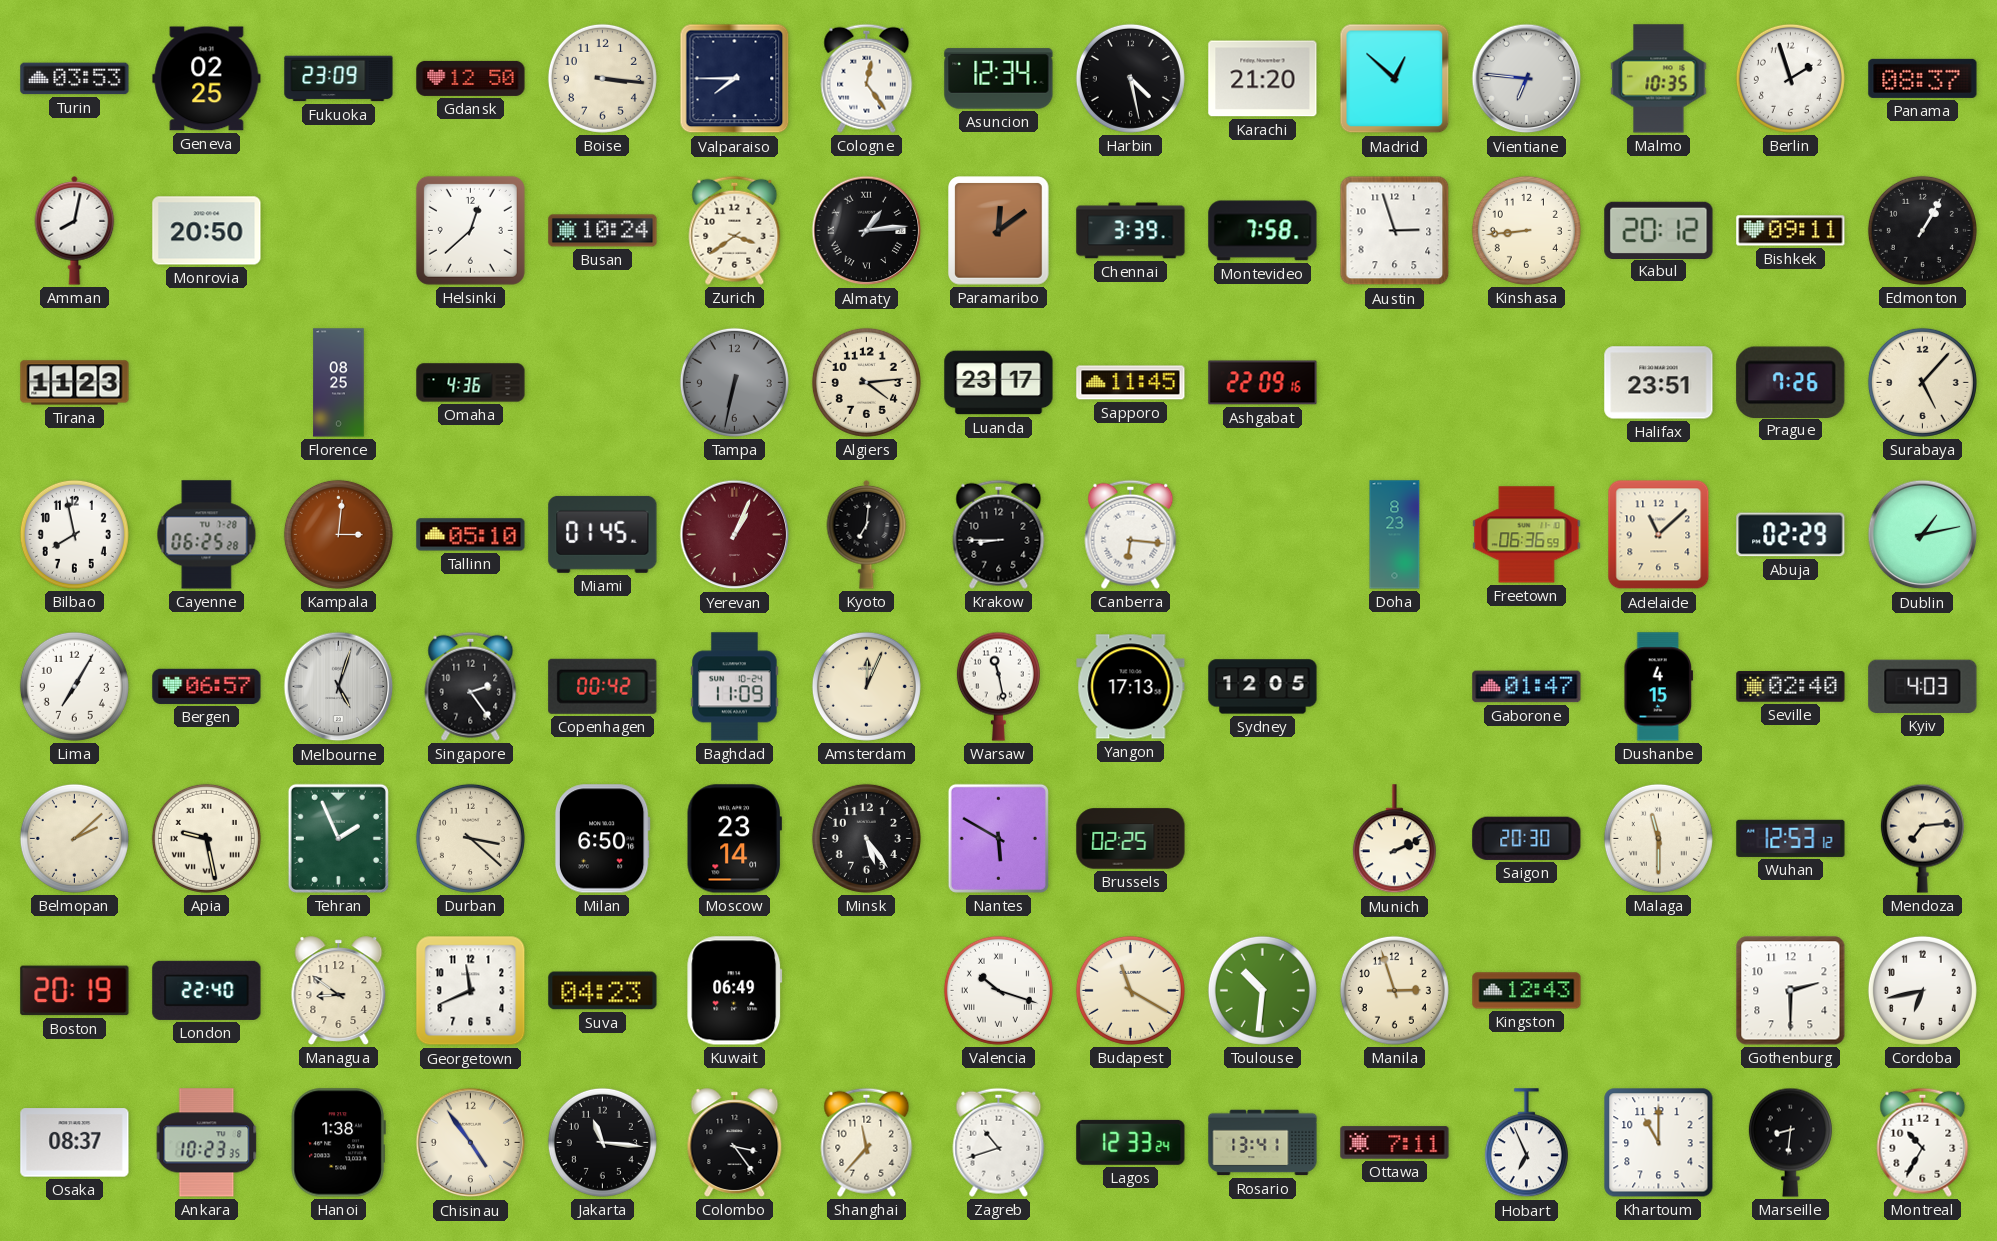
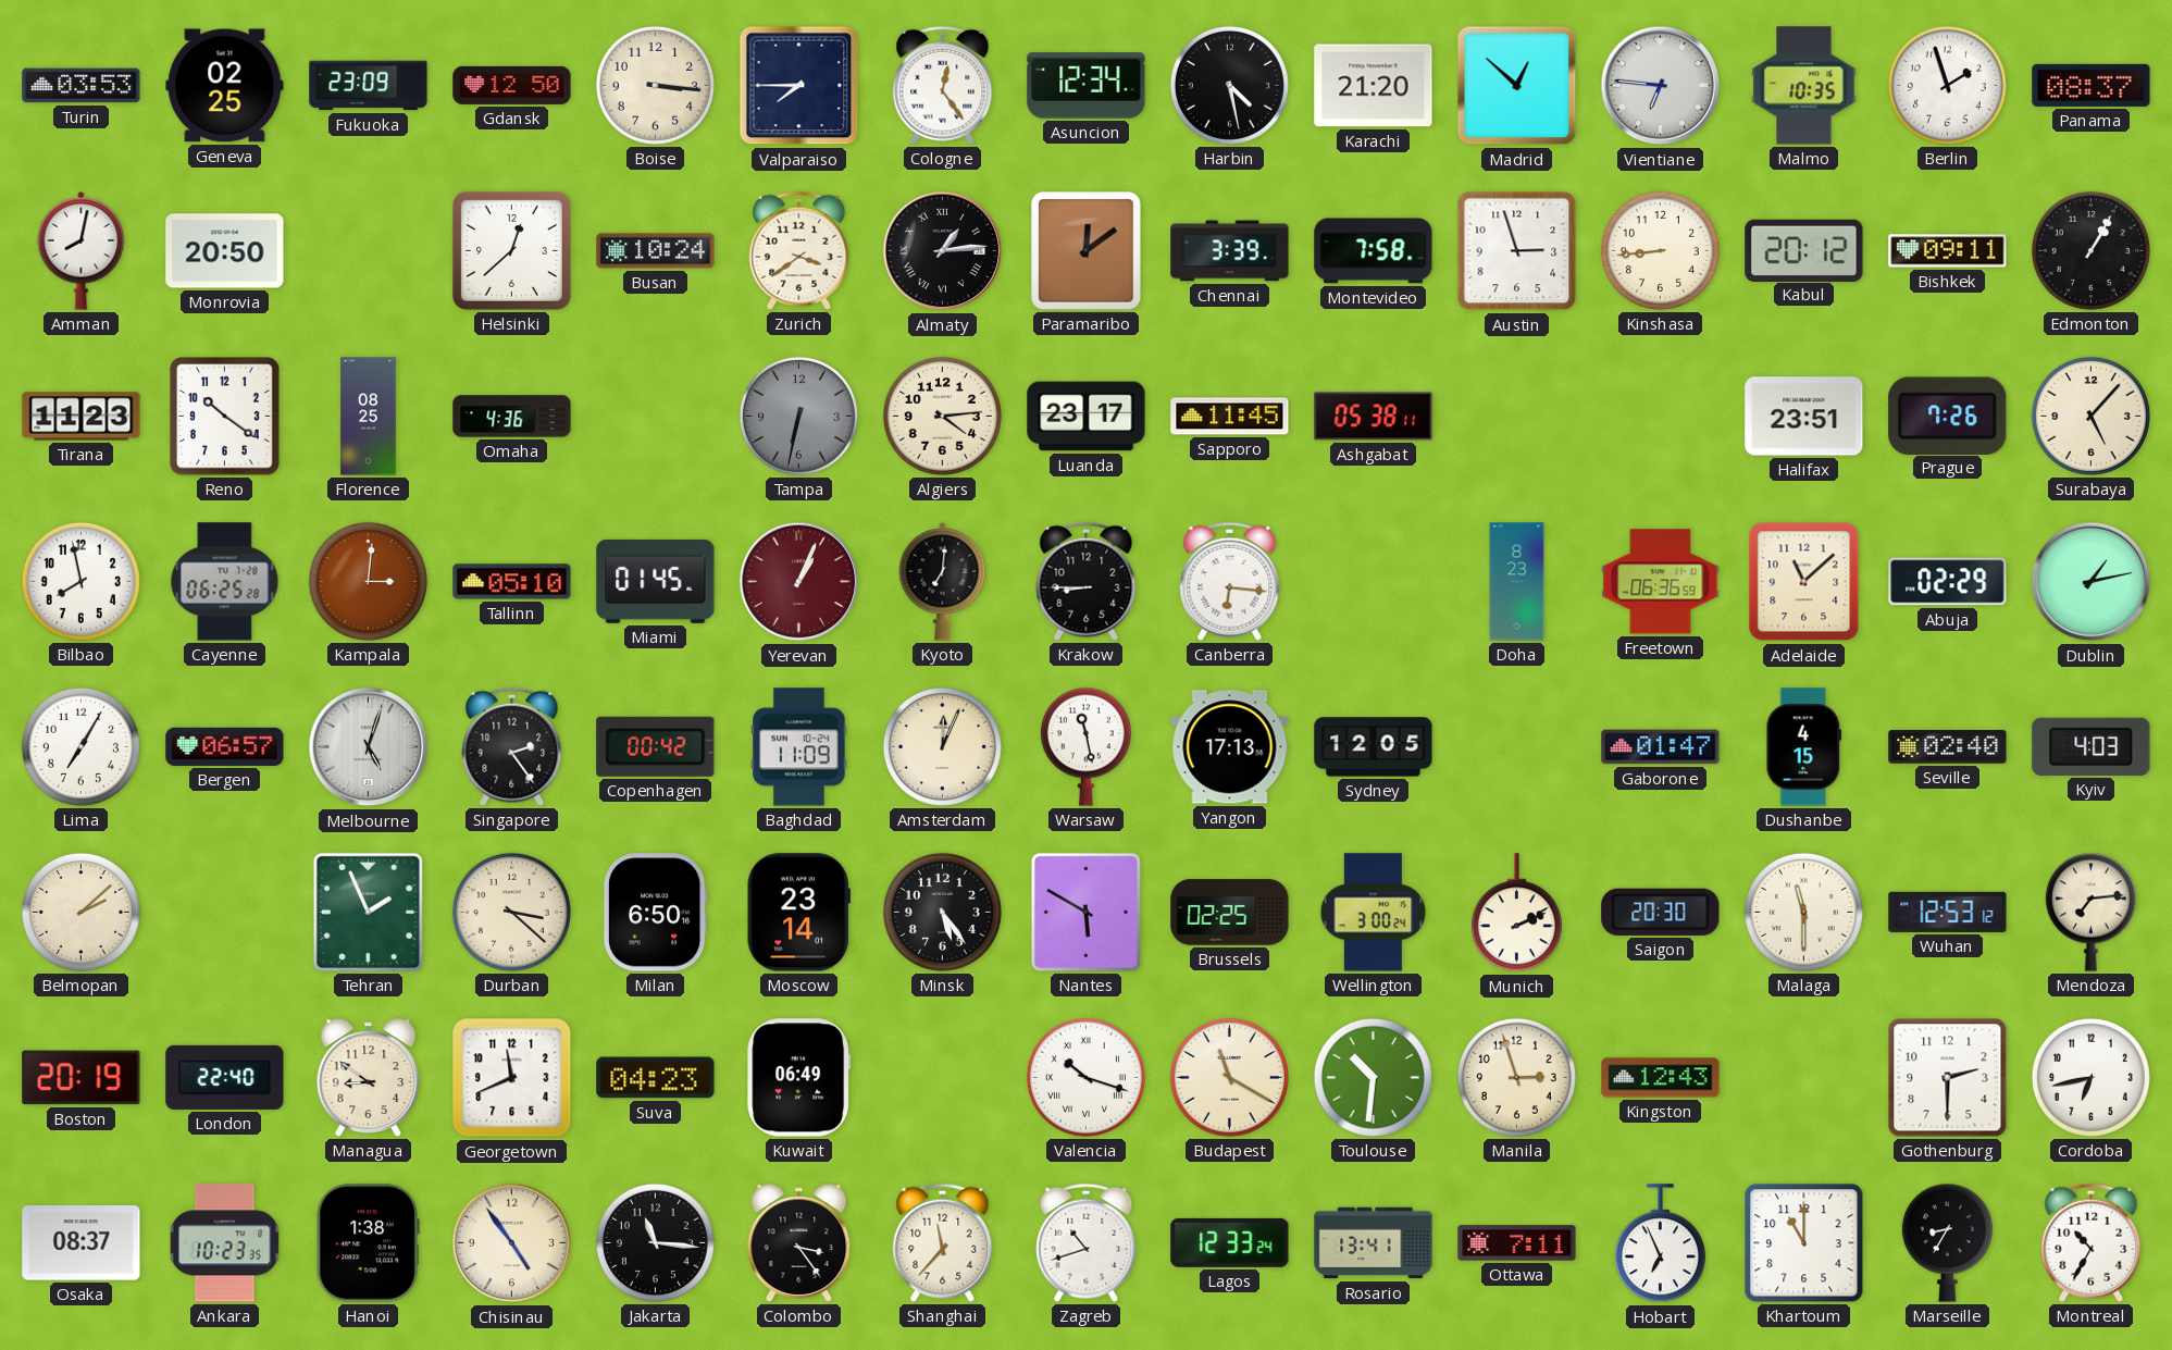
Reno: none -> 10:21
Ashgabat: 22:09 -> 05:38
Apia: 9:28 -> none
Wellington: none -> 3:00
Marseille: 8:31 -> 8:35
